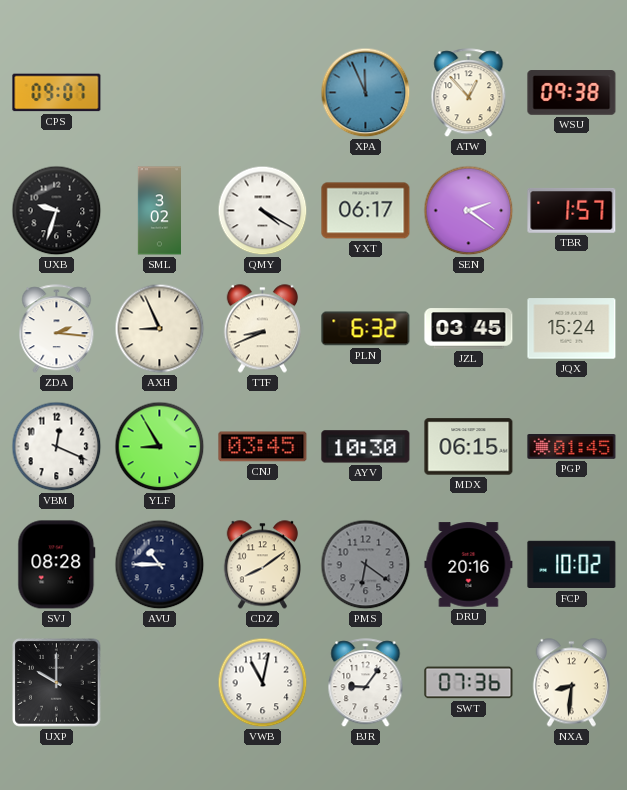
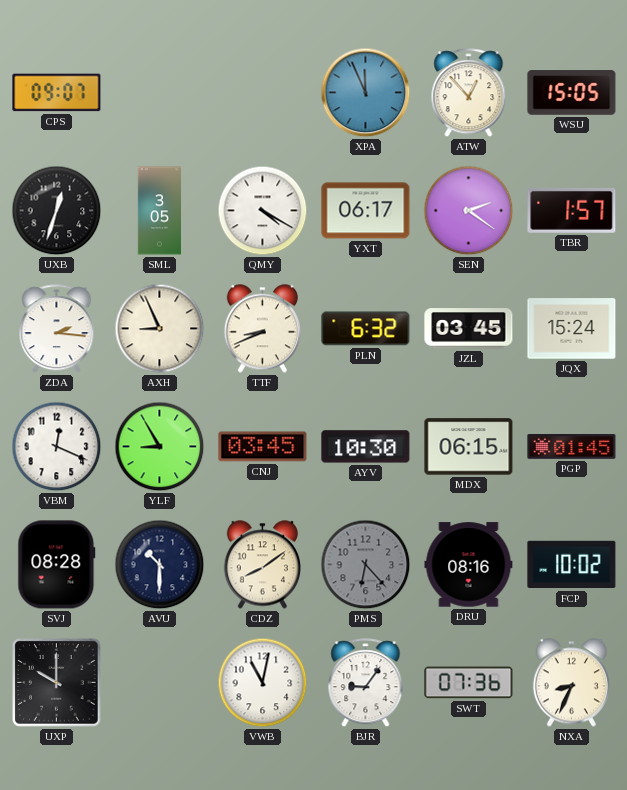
WSU: 09:38 -> 15:05
UXB: 9:33 -> 12:33
SML: 3:02 -> 3:05
AVU: 10:45 -> 10:30
PMS: 6:21 -> 6:23
DRU: 20:16 -> 08:16
NXA: 8:31 -> 8:34
